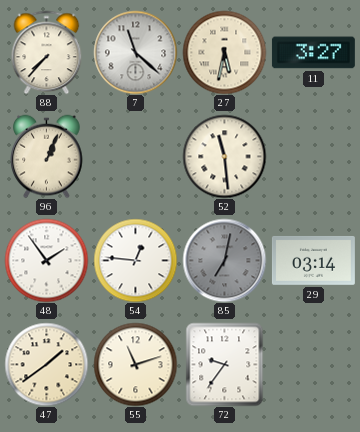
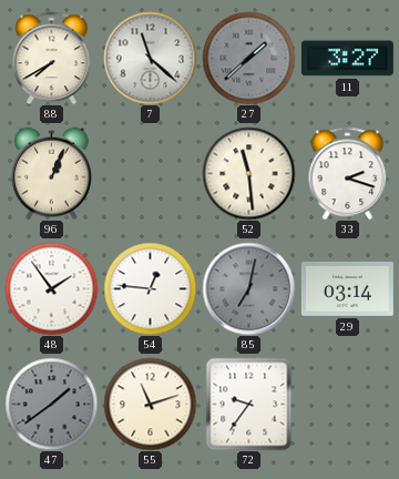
88: 7:37 -> 7:40
27: 5:32 -> 1:38
27 dial: cream -> grey
33: none -> 2:18
47 dial: cream -> grey
